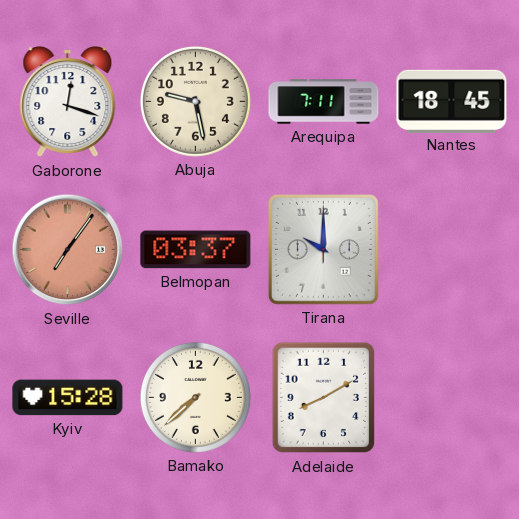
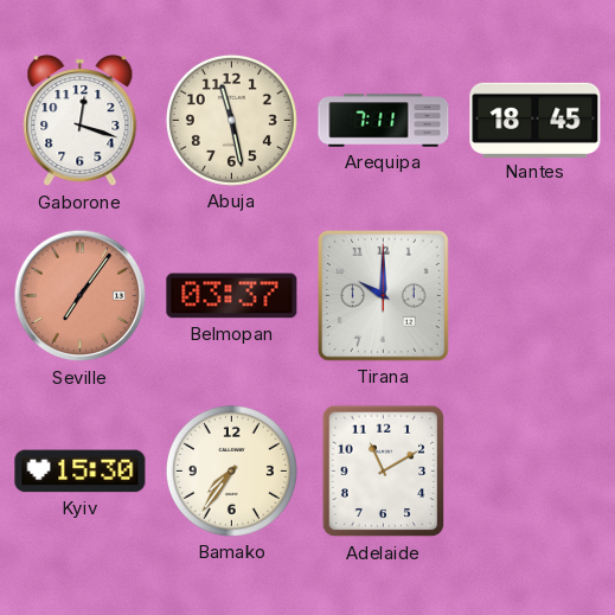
Abuja: 9:28 -> 11:28
Kyiv: 15:28 -> 15:30
Bamako: 7:38 -> 7:36
Adelaide: 8:10 -> 11:10
